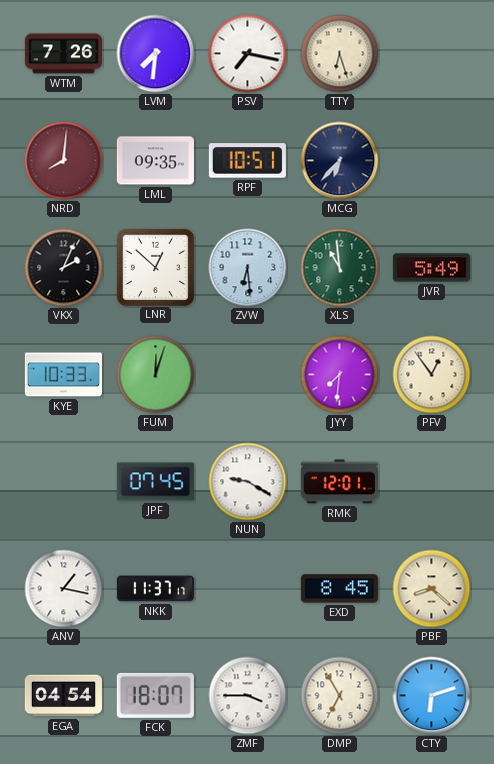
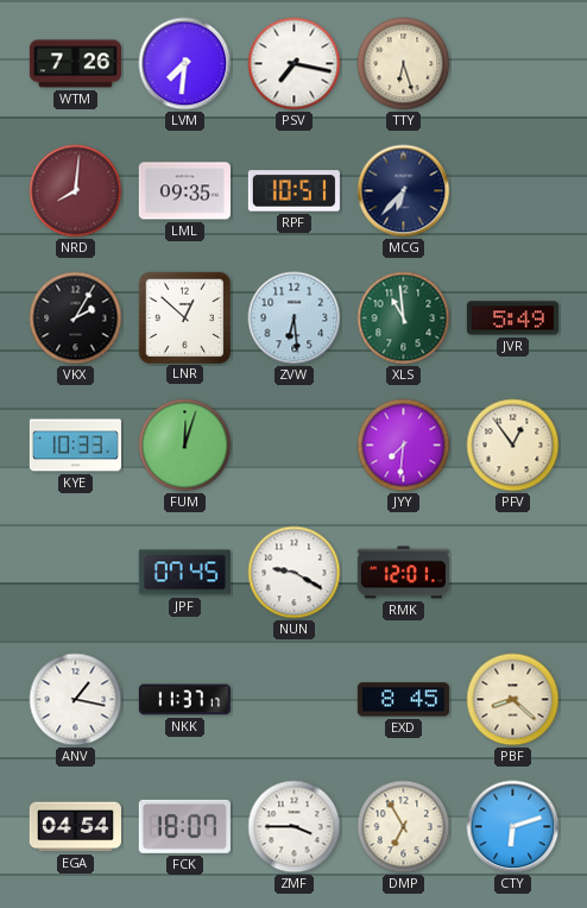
VKX: 2:04 -> 2:05
